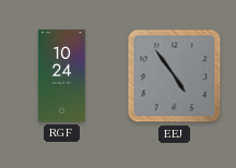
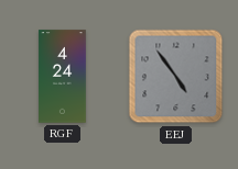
RGF: 10:24 -> 4:24
